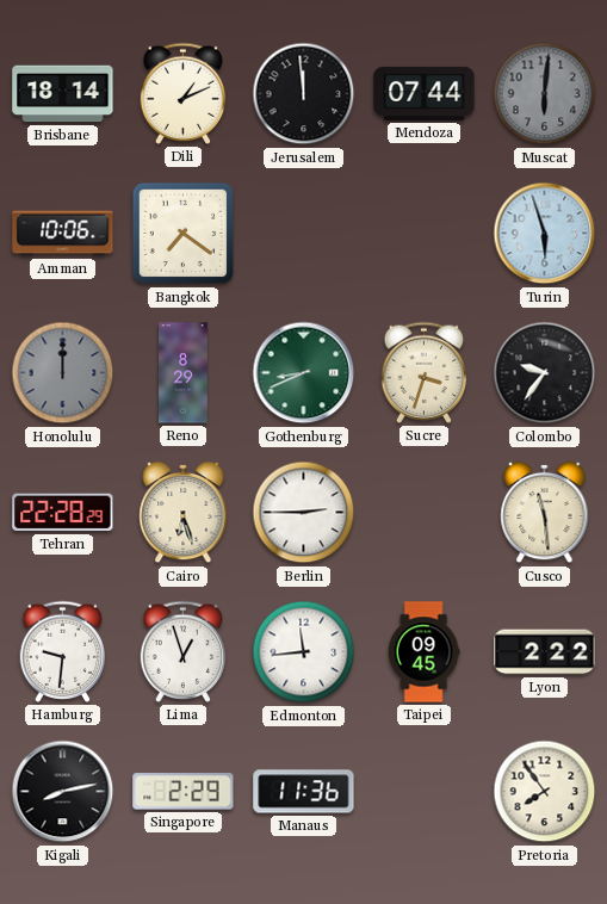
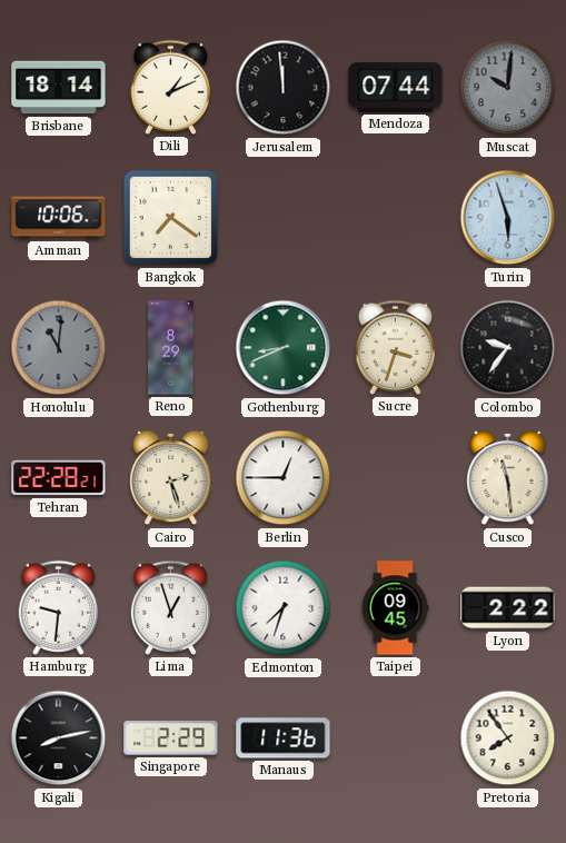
Muscat: 6:01 -> 10:01
Honolulu: 12:00 -> 11:01
Tehran: 22:28:29 -> 22:28:21
Cairo: 6:27 -> 2:27
Berlin: 2:45 -> 12:45
Edmonton: 11:44 -> 7:33
